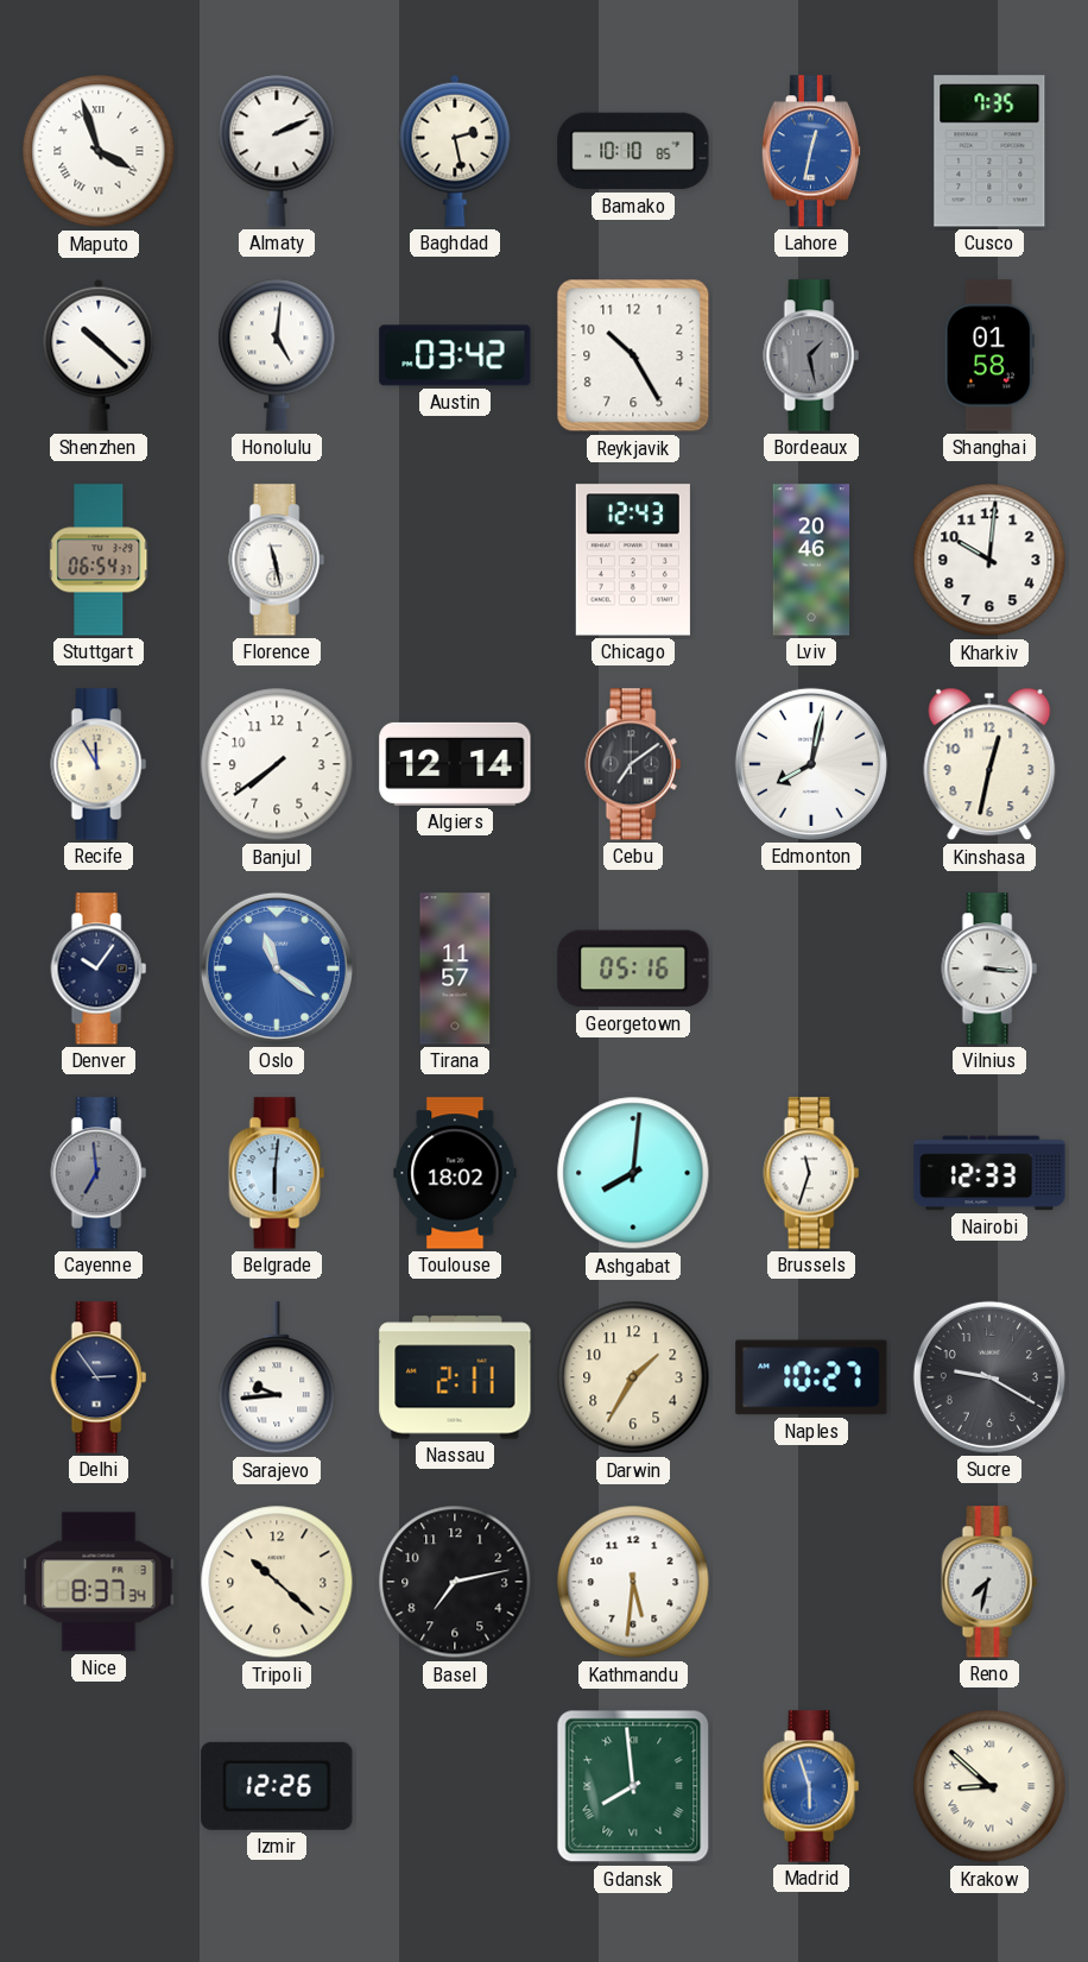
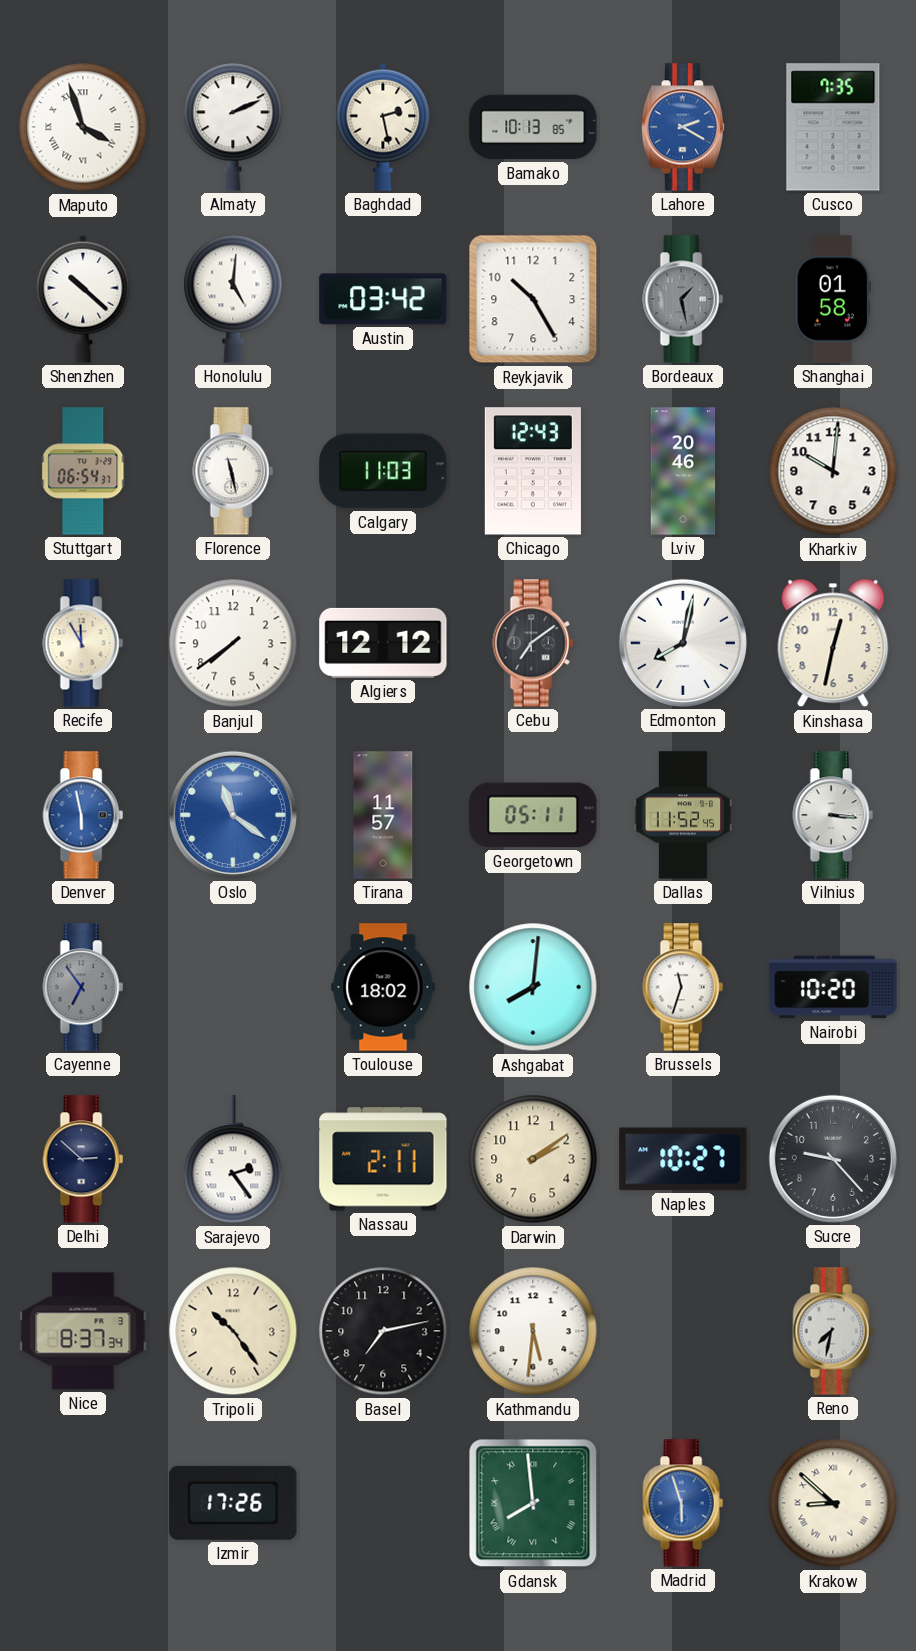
Bamako: 10:10 -> 10:13
Lahore: 12:32 -> 2:20
Calgary: none -> 11:03
Algiers: 12:14 -> 12:12
Denver: 10:06 -> 5:58
Denver dial: navy -> blue
Georgetown: 05:16 -> 05:11
Dallas: none -> 11:52
Cayenne: 6:59 -> 6:54
Belgrade: 6:01 -> none
Nairobi: 12:33 -> 10:20
Delhi: 2:54 -> 2:52
Sarajevo: 9:44 -> 2:24
Darwin: 1:35 -> 2:09
Sucre: 9:20 -> 9:23
Tripoli: 10:22 -> 10:24
Izmir: 12:26 -> 17:26
